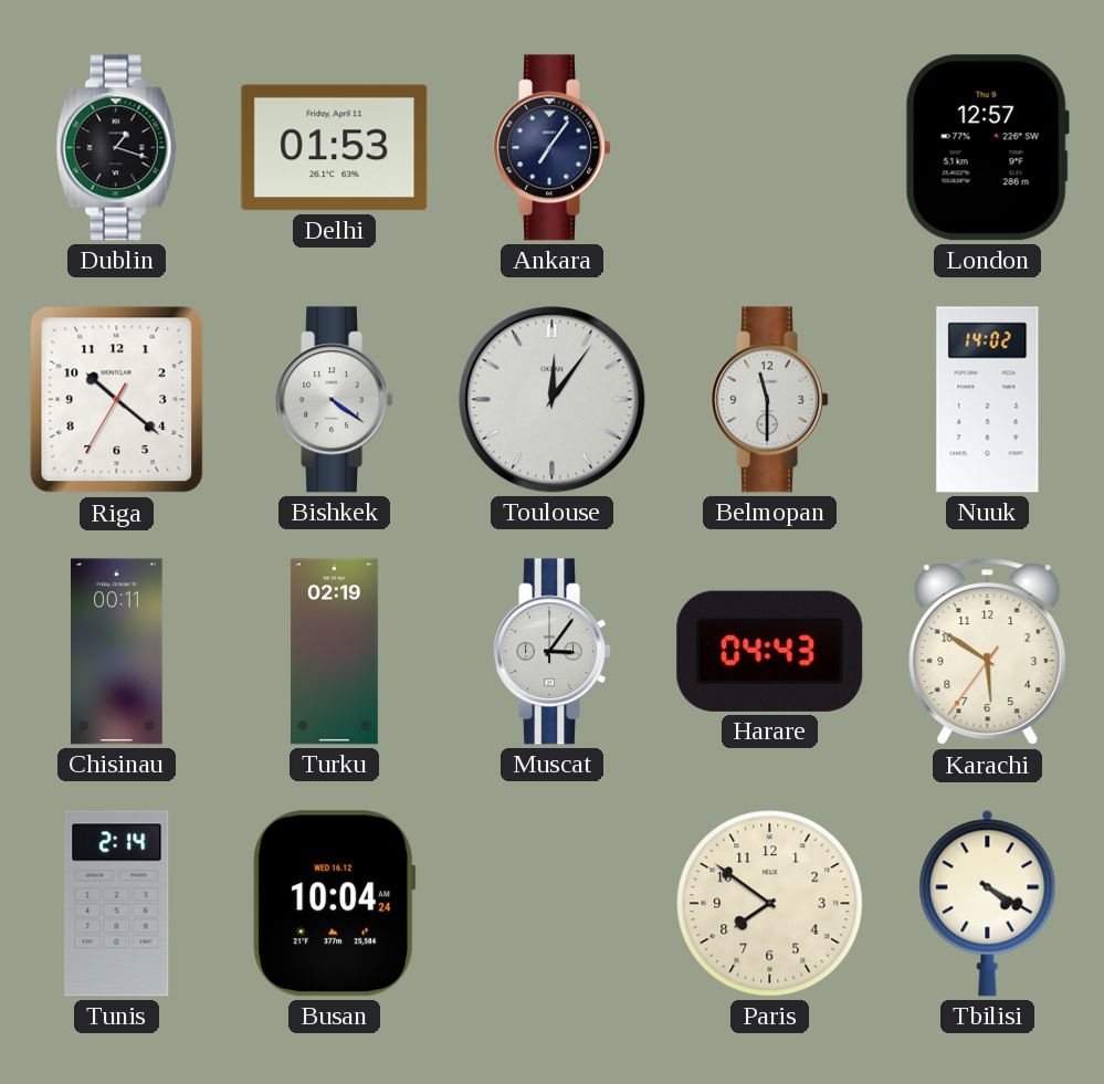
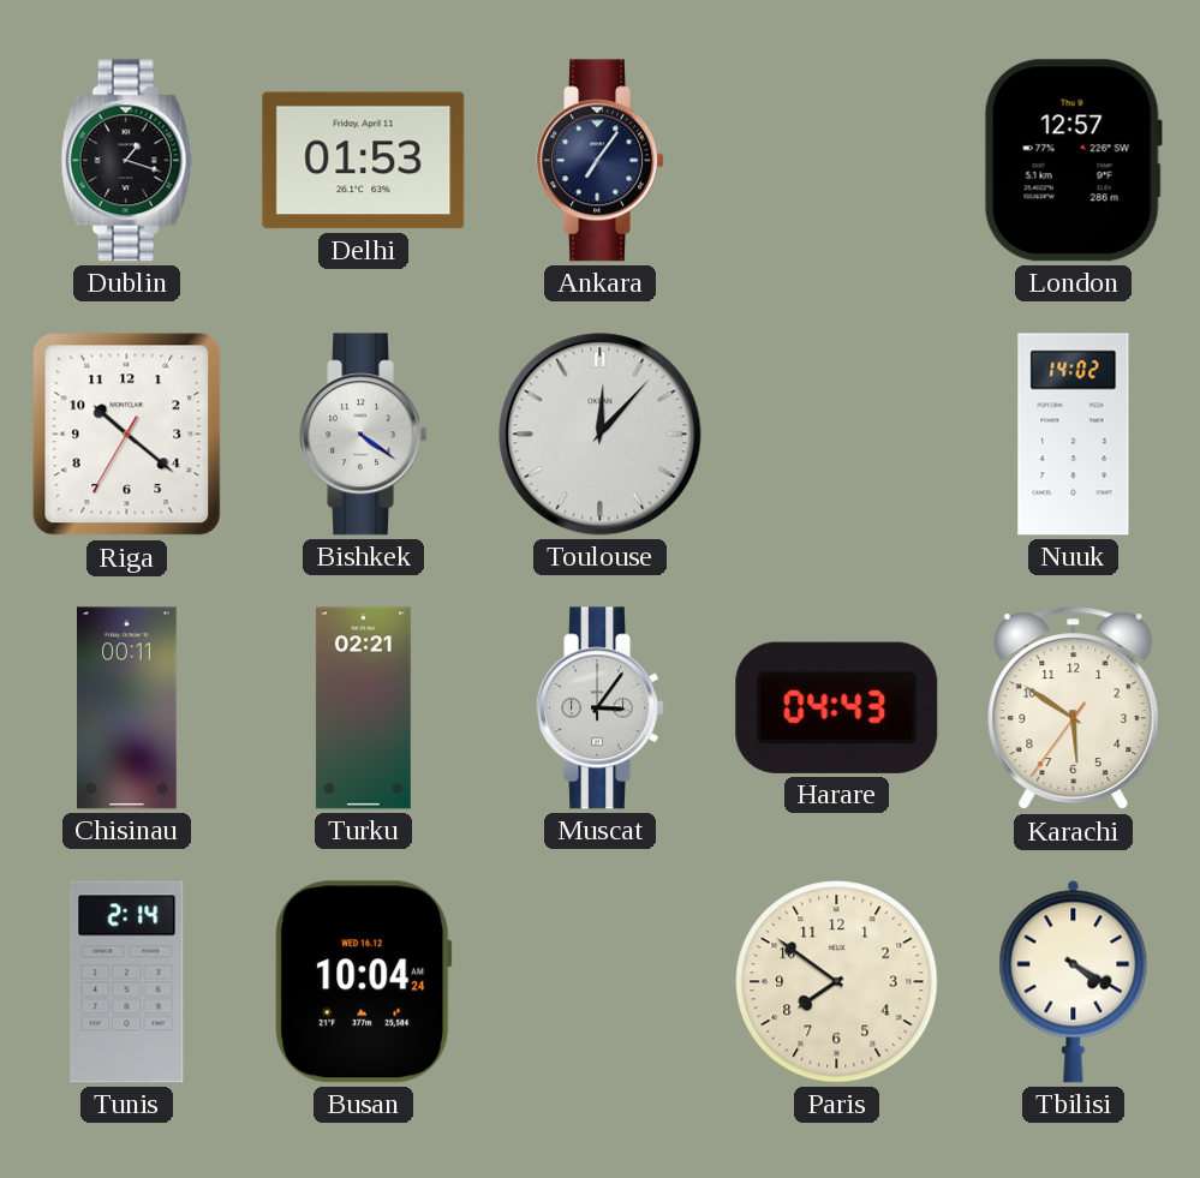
Toulouse: 12:06 -> 12:07
Belmopan: 11:30 -> none
Turku: 02:19 -> 02:21
